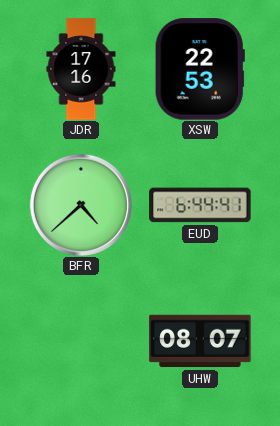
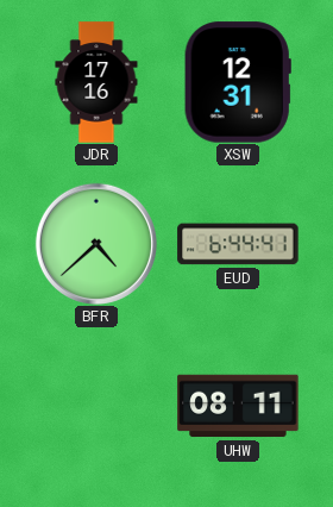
XSW: 22:53 -> 12:31
UHW: 08:07 -> 08:11
